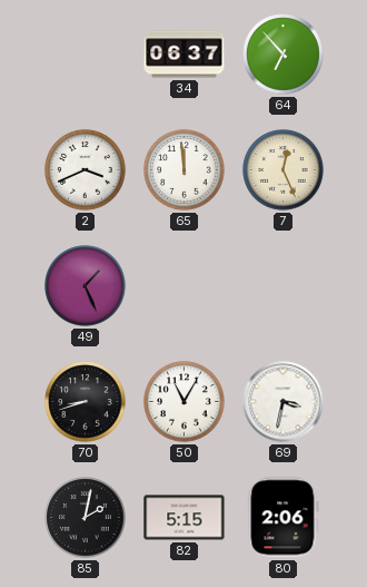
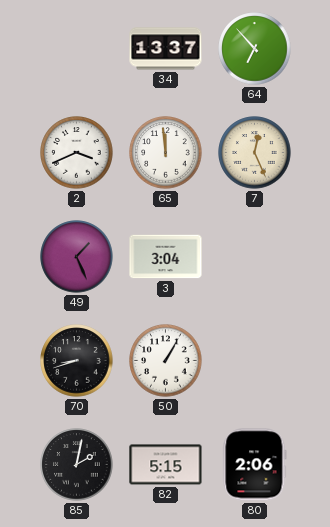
34: 06:37 -> 13:37
3: none -> 3:04
50: 11:05 -> 1:05
69: 3:32 -> none
